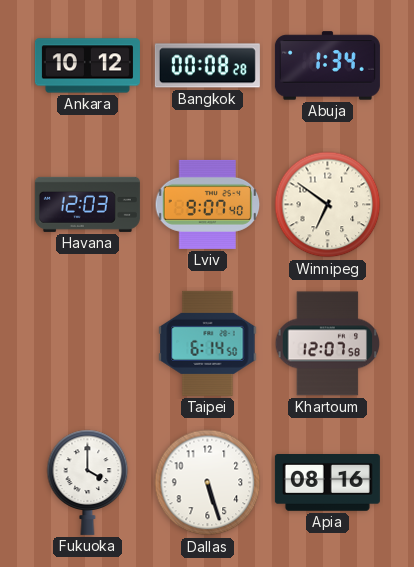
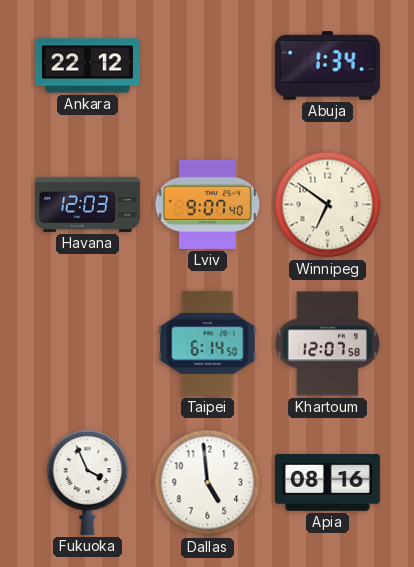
Ankara: 10:12 -> 22:12
Bangkok: 00:08 -> none
Fukuoka: 4:00 -> 3:56
Dallas: 5:27 -> 4:59
